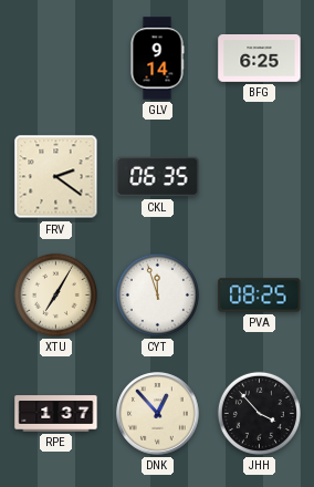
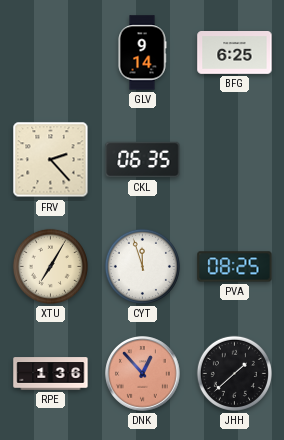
FRV: 2:21 -> 2:23
RPE: 1:37 -> 1:36
DNK dial: cream -> salmon
JHH: 3:53 -> 1:38
